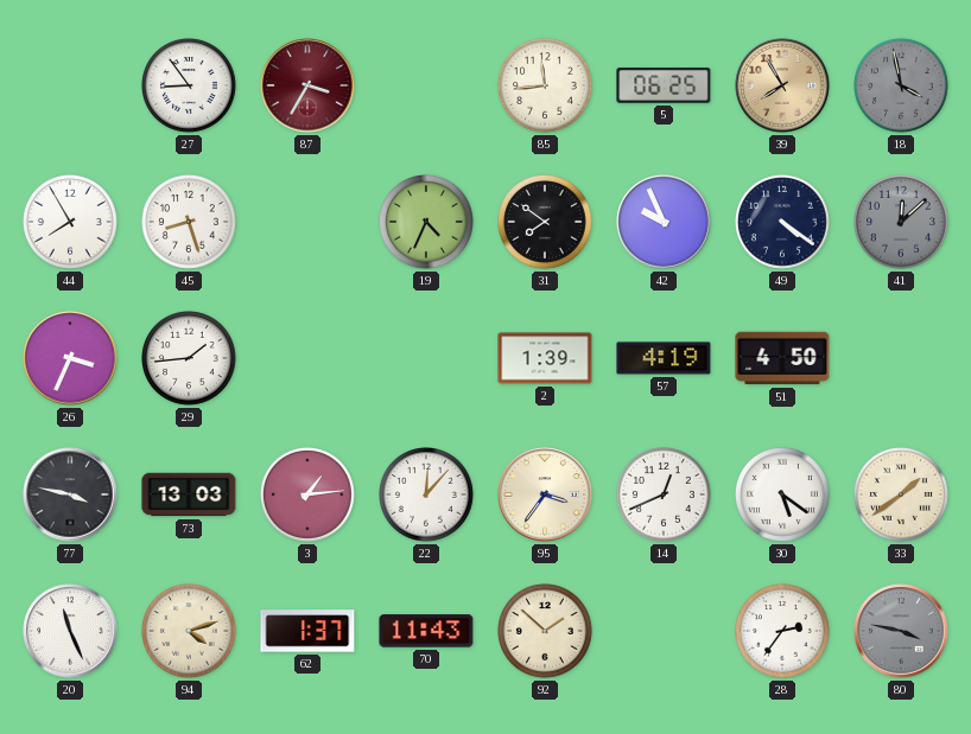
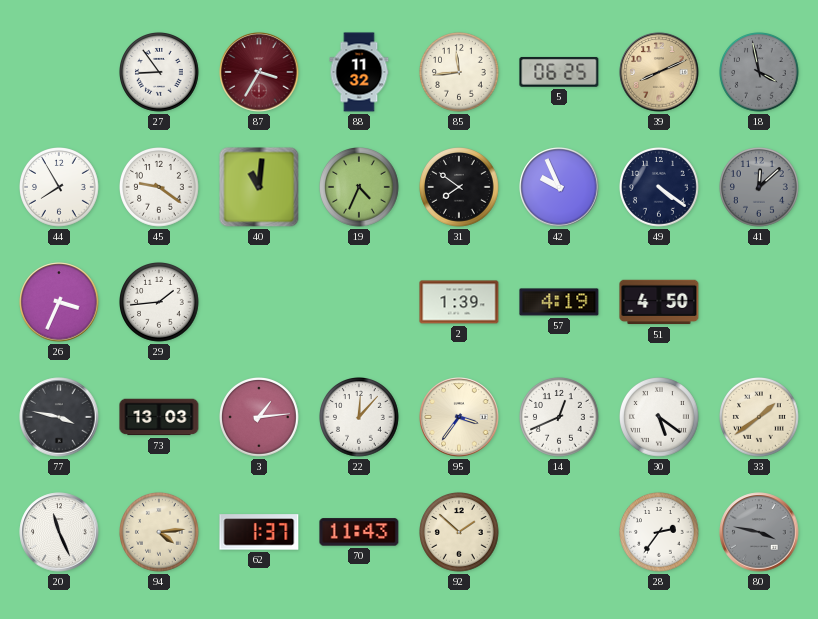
88: none -> 11:32
39: 7:55 -> 8:11
45: 8:27 -> 9:21
40: none -> 11:01
94: 4:12 -> 4:14
